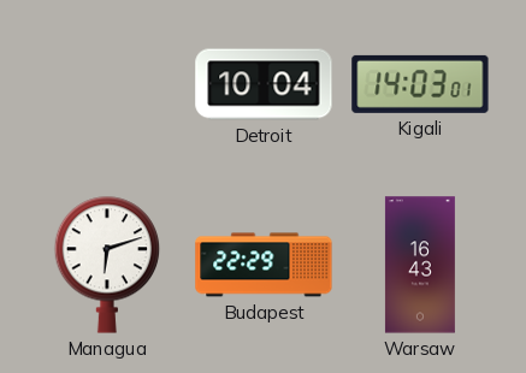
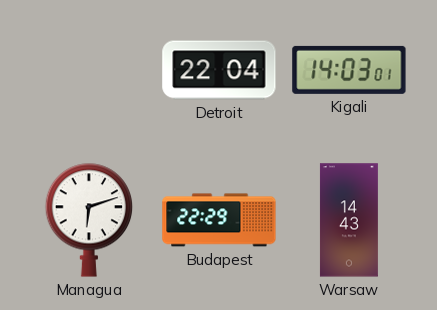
Detroit: 10:04 -> 22:04
Warsaw: 16:43 -> 14:43
